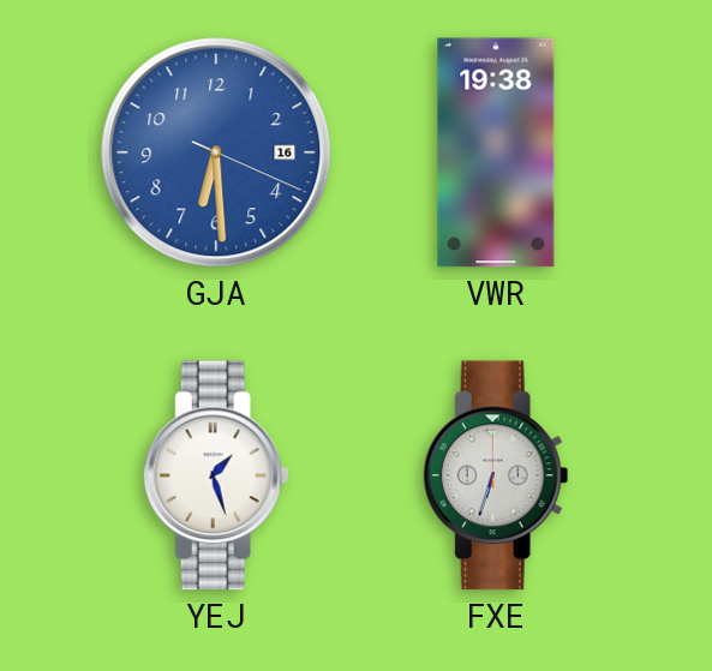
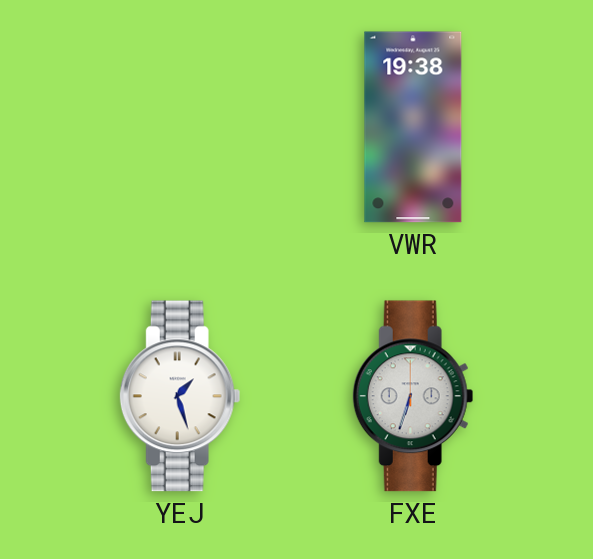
GJA: 6:29 -> none
